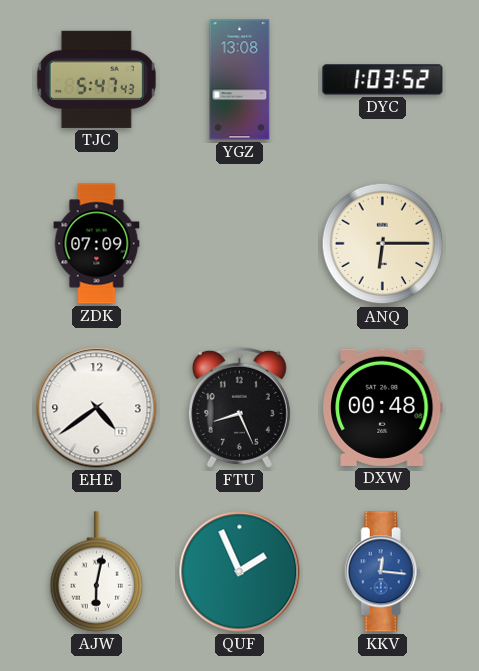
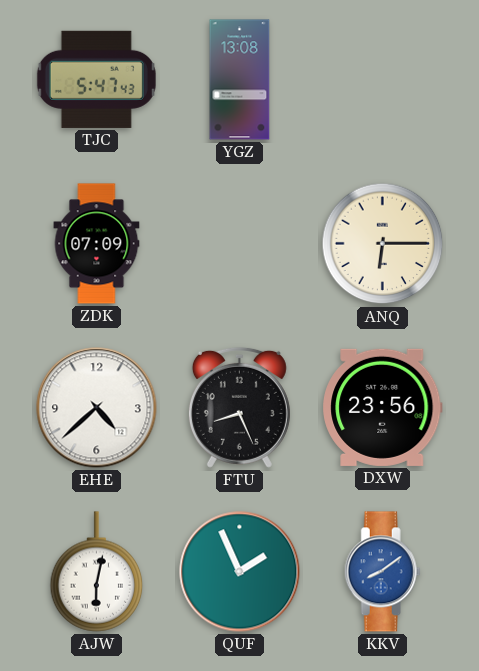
DYC: 1:03 -> none
EHE: 4:39 -> 4:38
DXW: 00:48 -> 23:56
KKV: 12:16 -> 8:09
